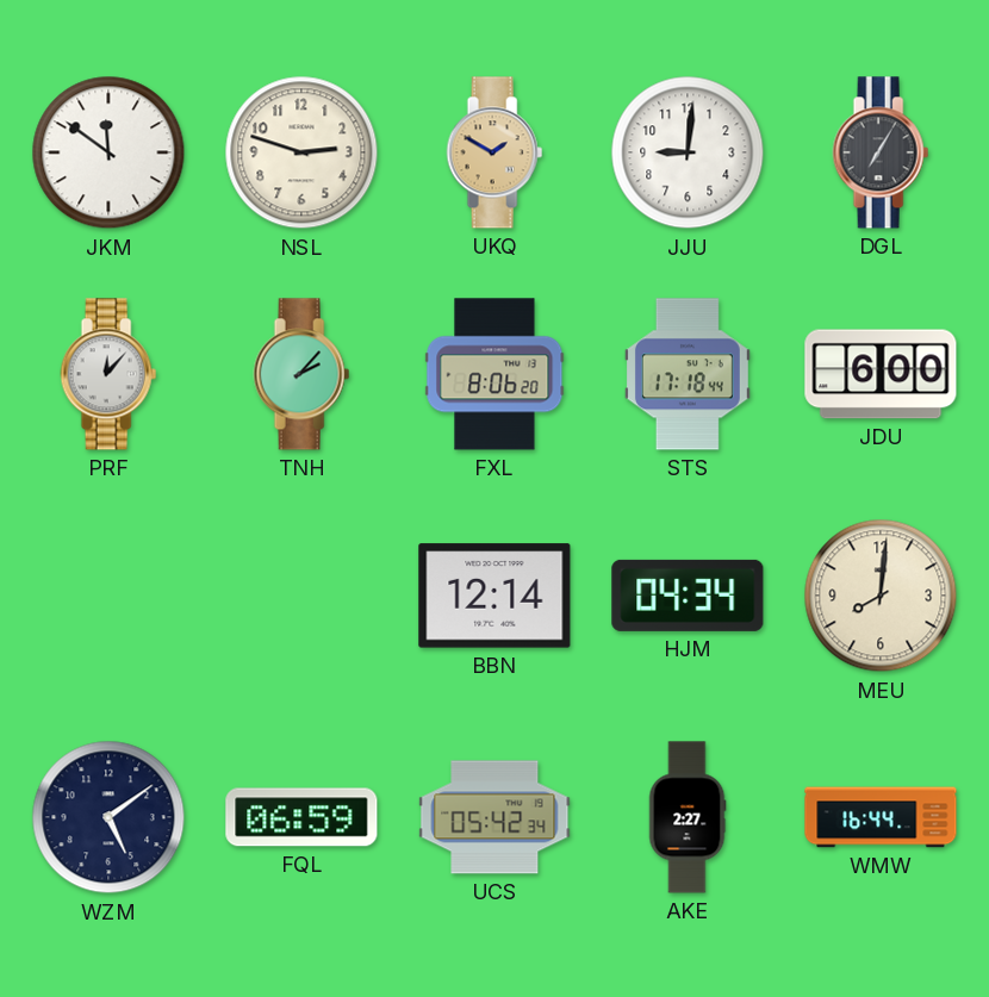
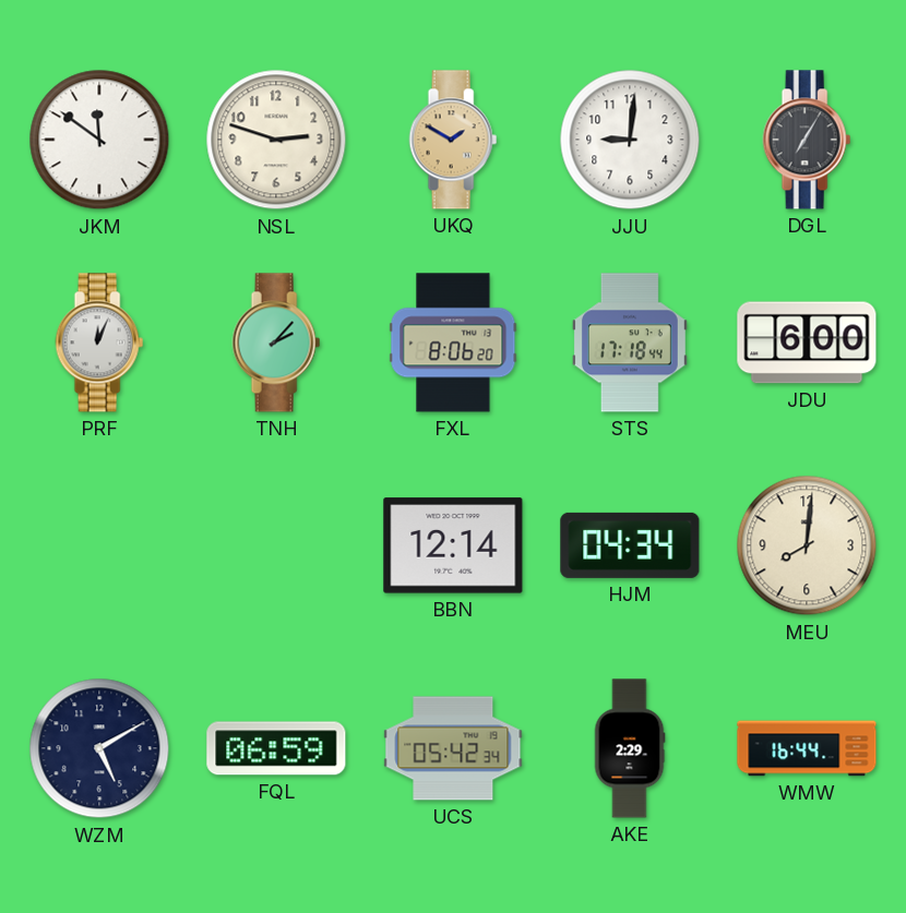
PRF: 12:07 -> 12:04
WZM: 5:09 -> 5:10
AKE: 2:27 -> 2:29
